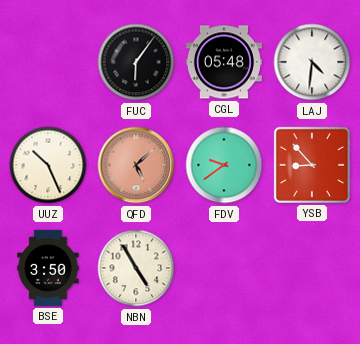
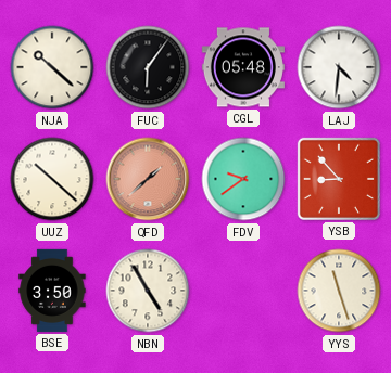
NJA: none -> 10:22
UUZ: 10:26 -> 10:22
QFD: 5:08 -> 1:38
YYS: none -> 11:27
